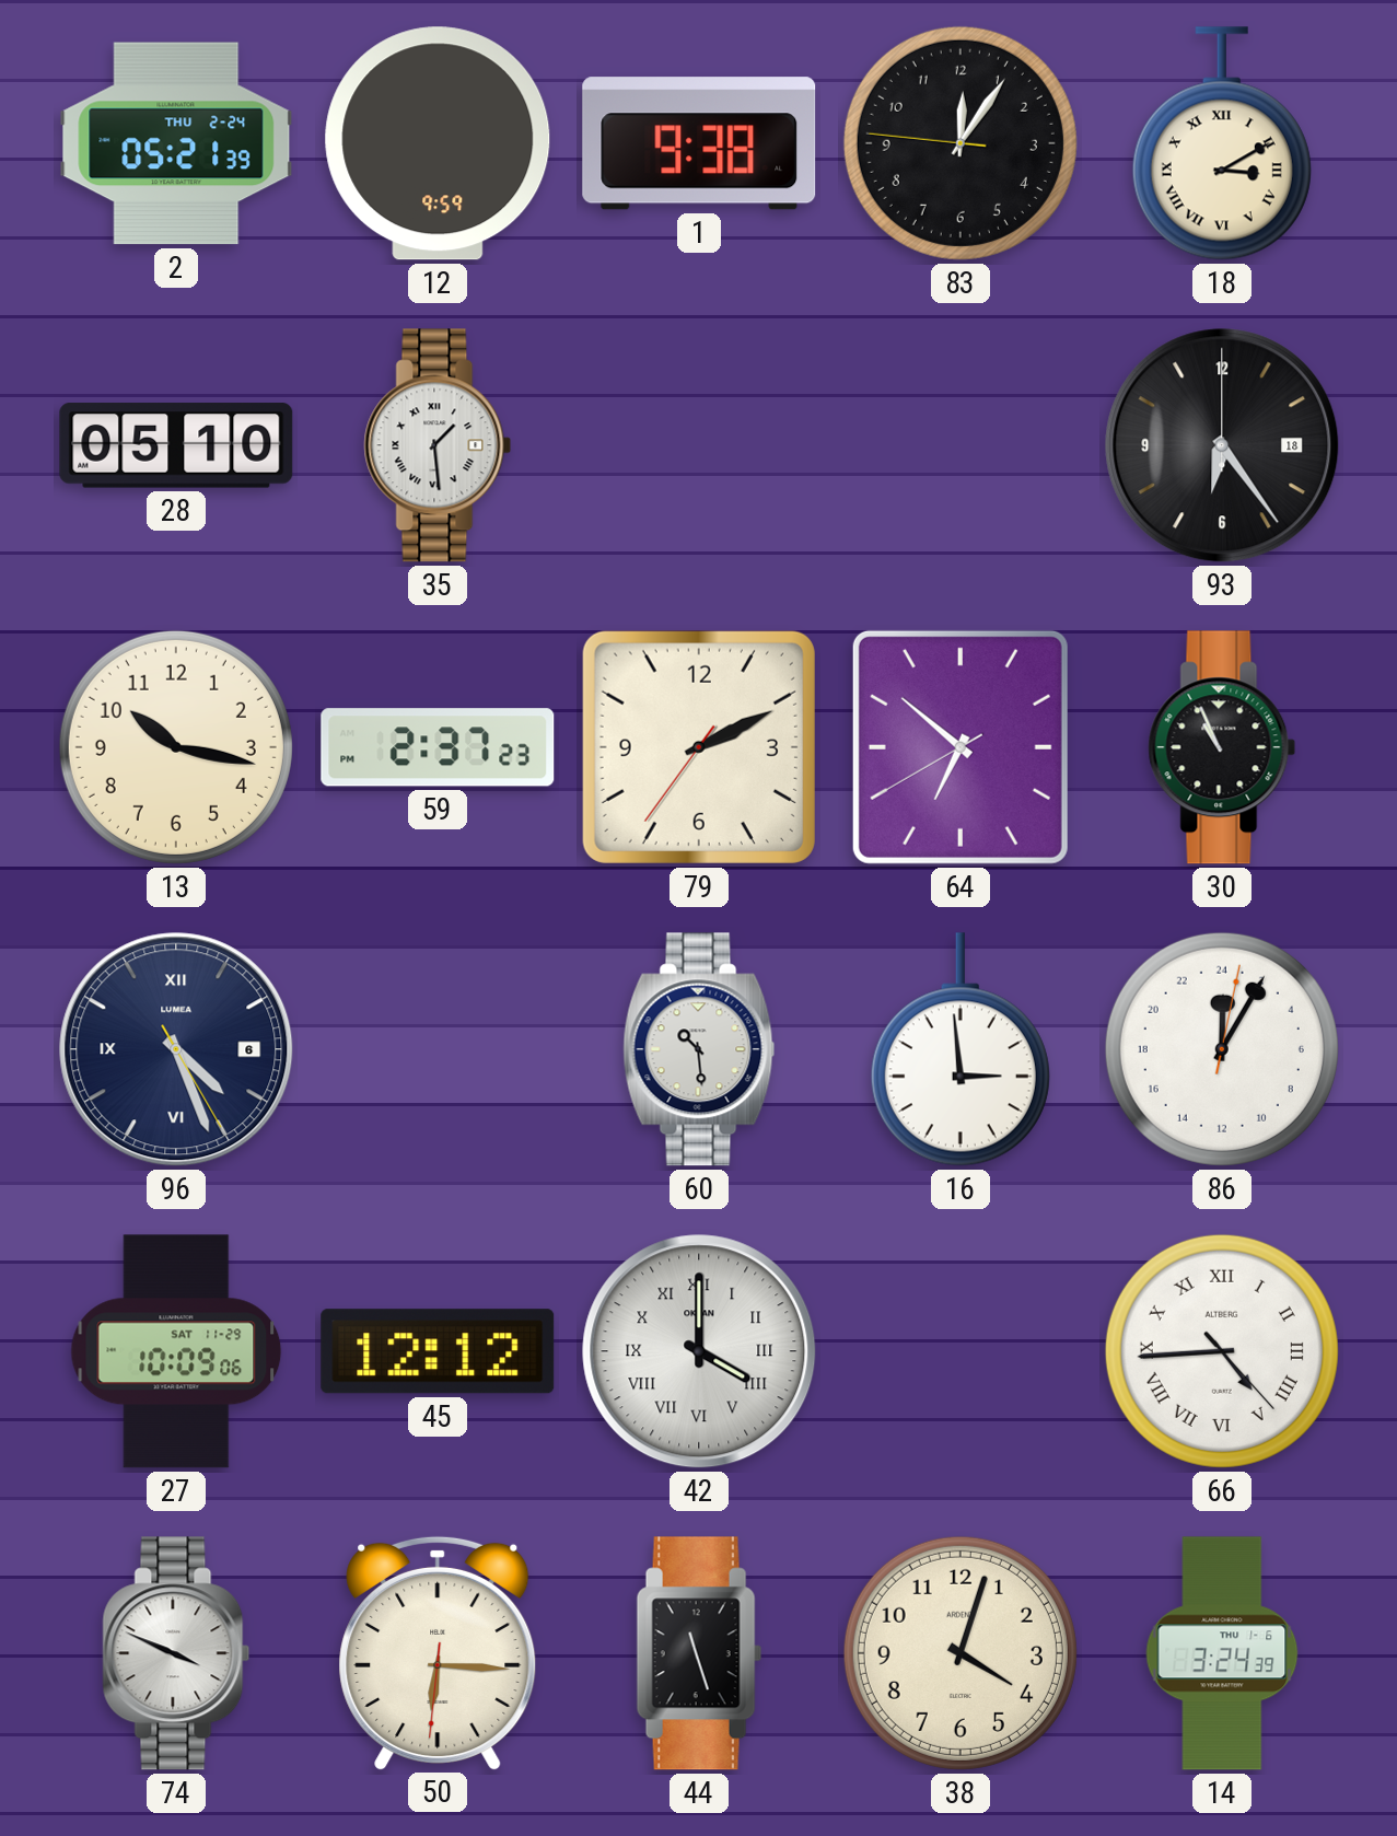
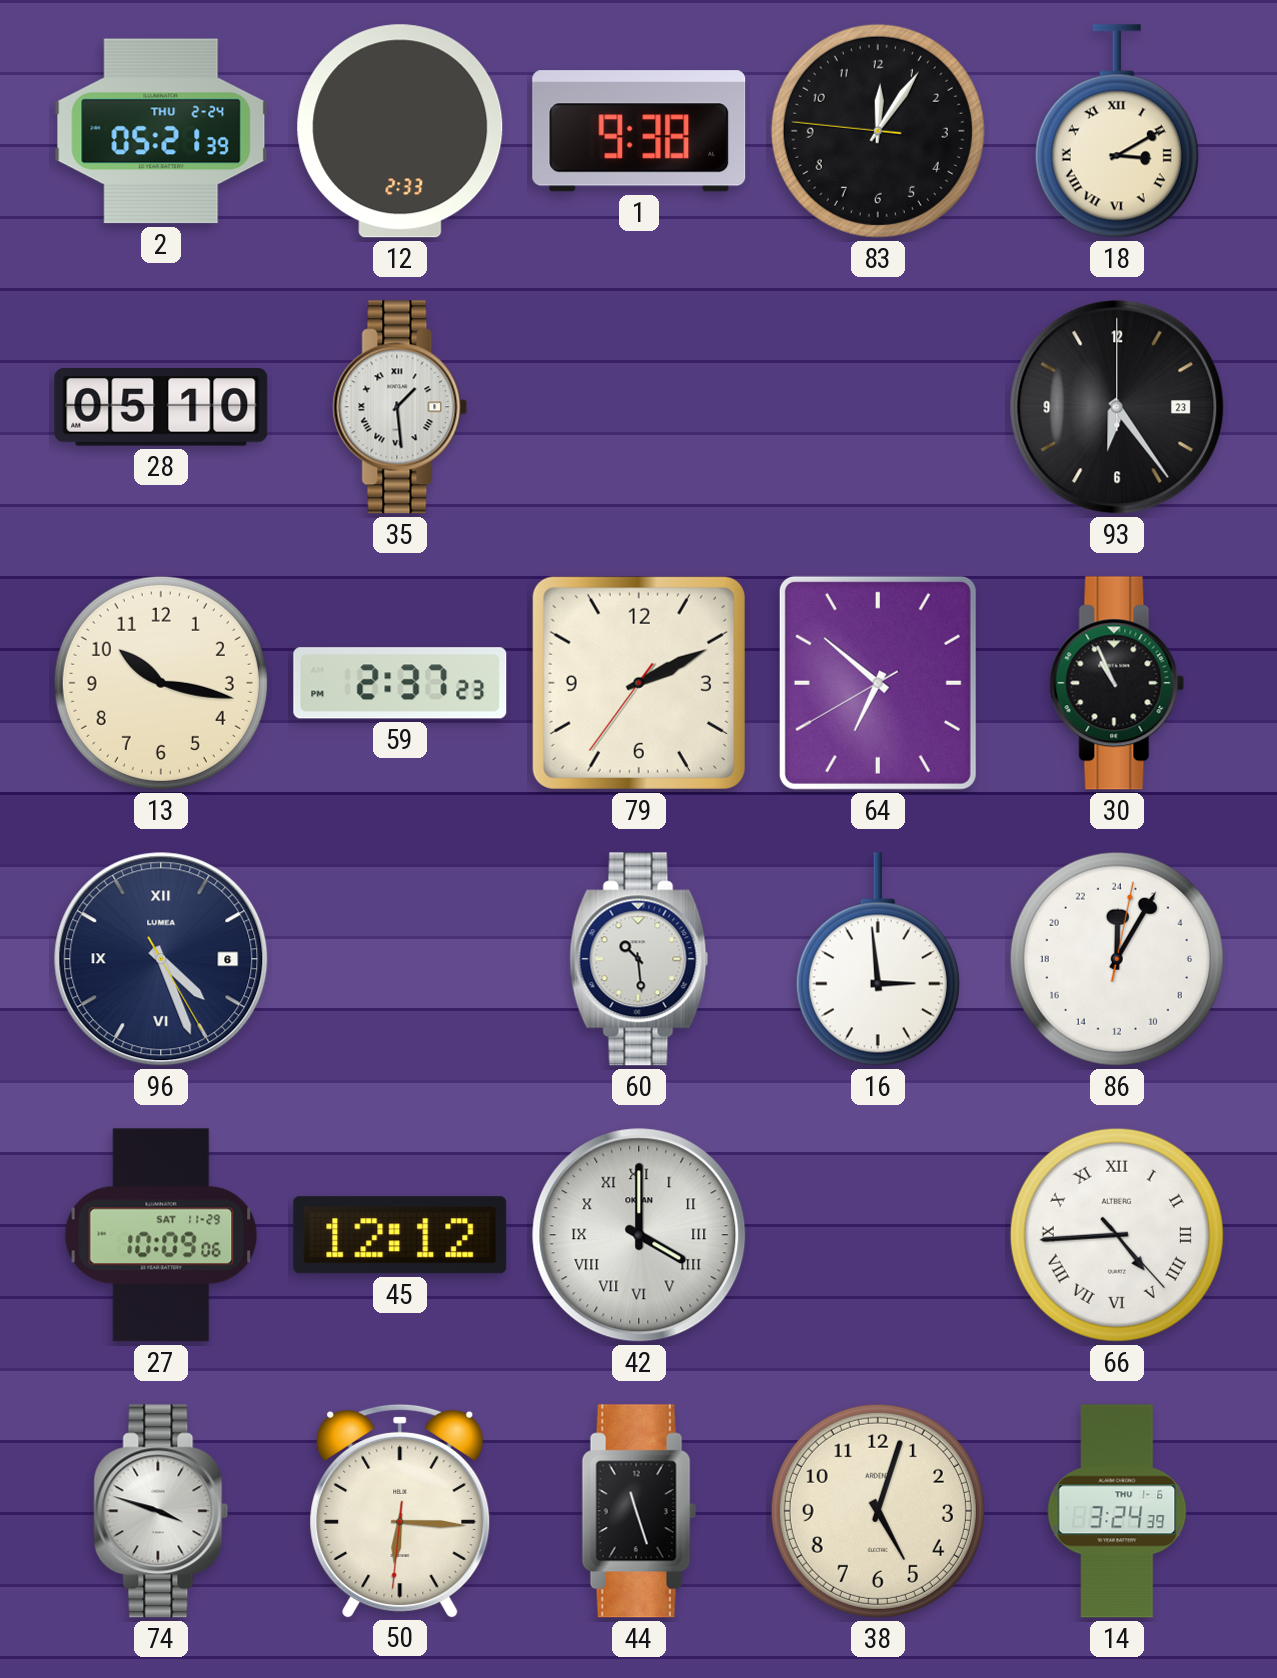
12: 9:59 -> 2:33
93 date: 18 -> 23
74: 3:49 -> 3:48
38: 4:03 -> 5:03
